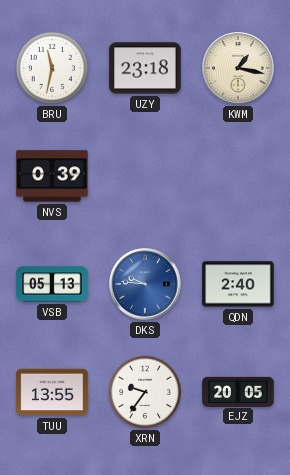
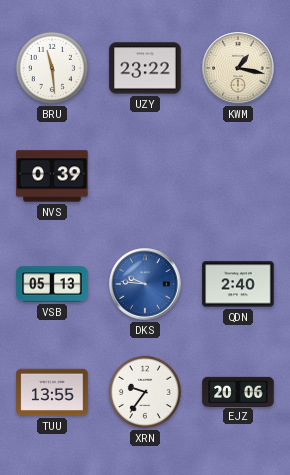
BRU: 11:32 -> 11:29
UZY: 23:18 -> 23:22
EJZ: 20:05 -> 20:06
